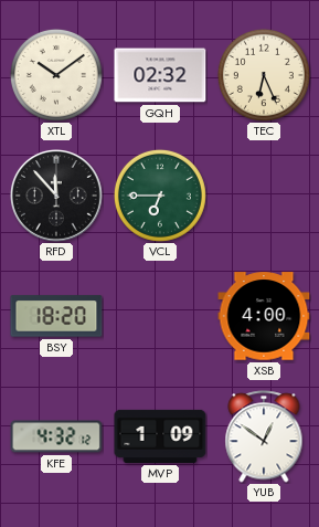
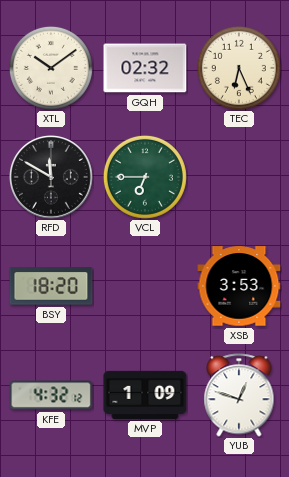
RFD: 11:53 -> 11:50
XSB: 4:00 -> 3:53
YUB: 12:51 -> 12:48
